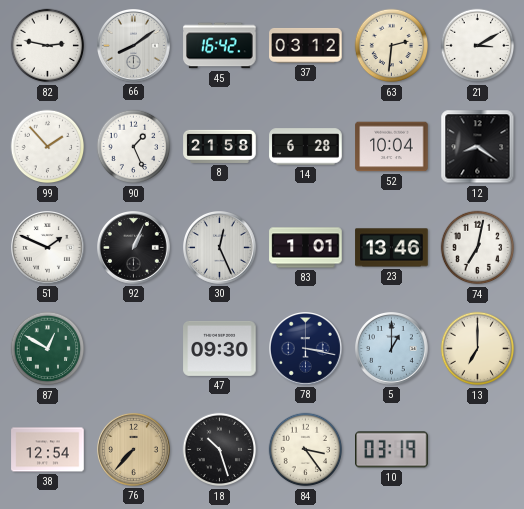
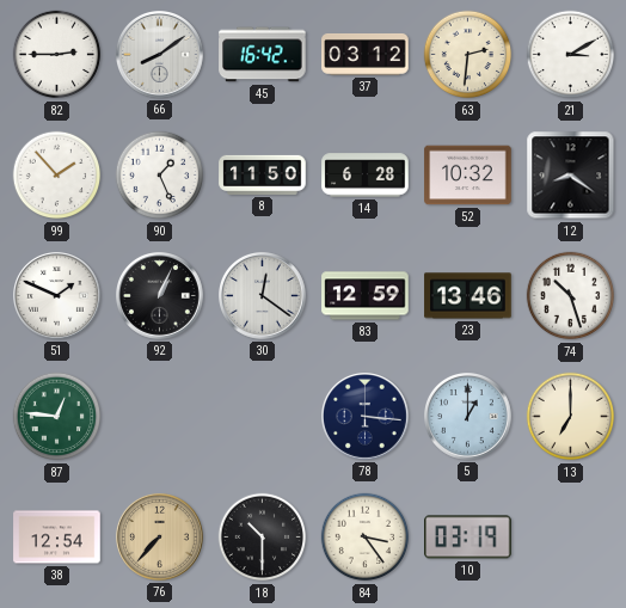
82: 2:47 -> 2:45
8: 21:58 -> 11:50
52: 10:04 -> 10:32
30: 12:26 -> 12:21
83: 1:01 -> 12:59
74: 7:02 -> 10:27
87: 12:50 -> 12:46
47: 09:30 -> none
78: 3:17 -> 3:16
18: 10:27 -> 10:30
